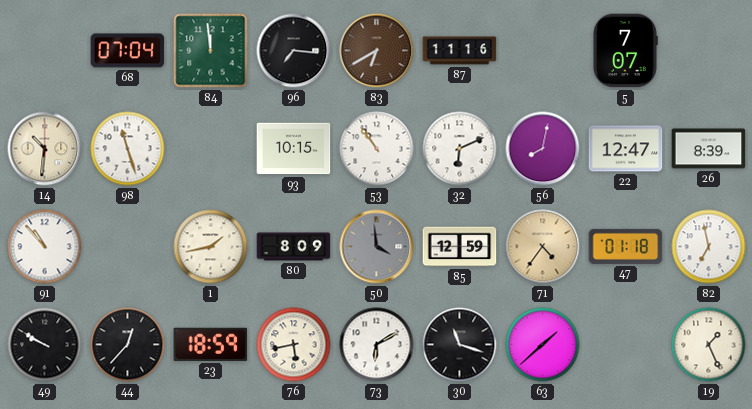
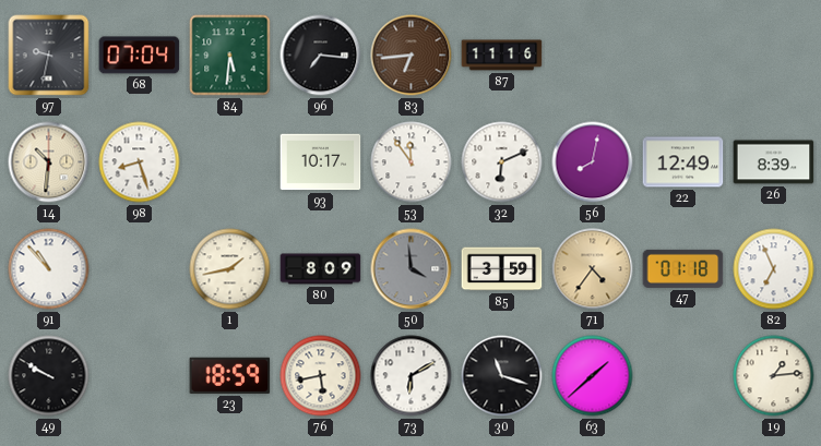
97: none -> 9:32
84: 11:59 -> 5:31
83: 6:40 -> 6:44
5: 7:07 -> none
98: 11:27 -> 8:27
93: 10:15 -> 10:17
53: 10:54 -> 11:54
22: 12:47 -> 12:49
85: 12:59 -> 3:59
82: 6:58 -> 6:56
44: 12:37 -> none
19: 1:26 -> 1:14
